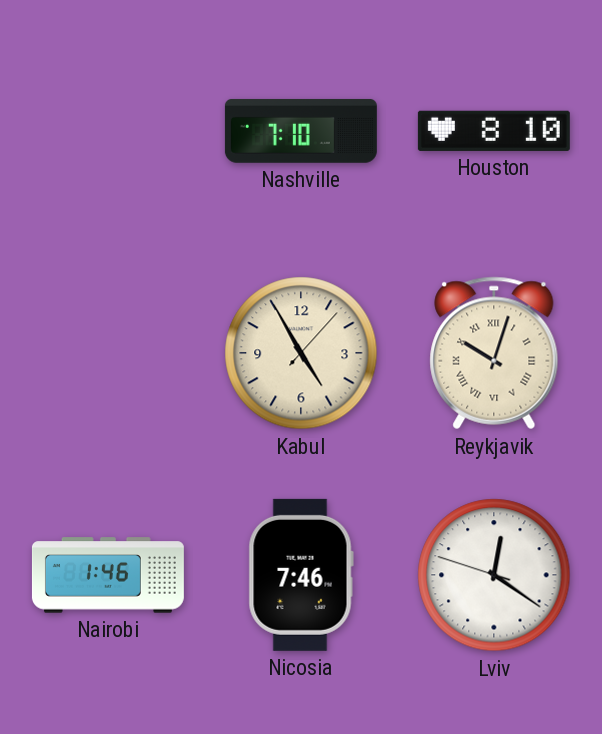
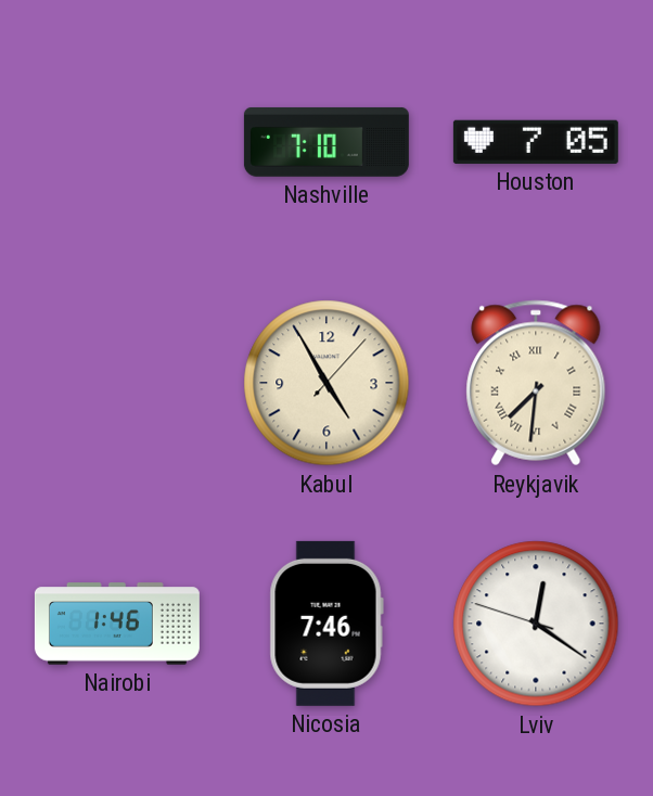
Houston: 8:10 -> 7:05
Reykjavik: 10:03 -> 7:31
